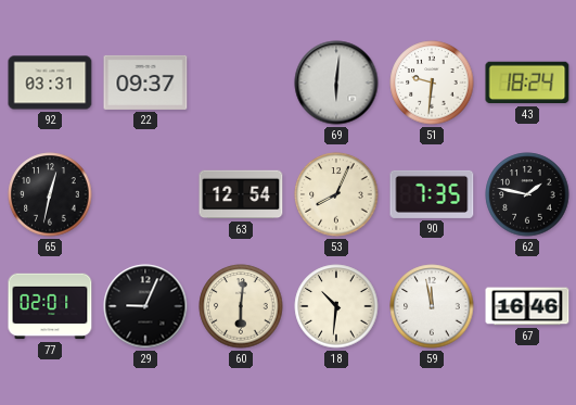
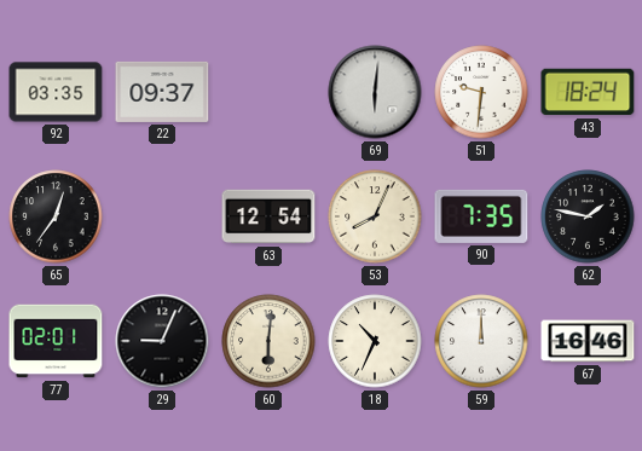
92: 03:31 -> 03:35
65: 12:32 -> 12:36
18: 10:31 -> 10:34
59: 11:58 -> 12:00
